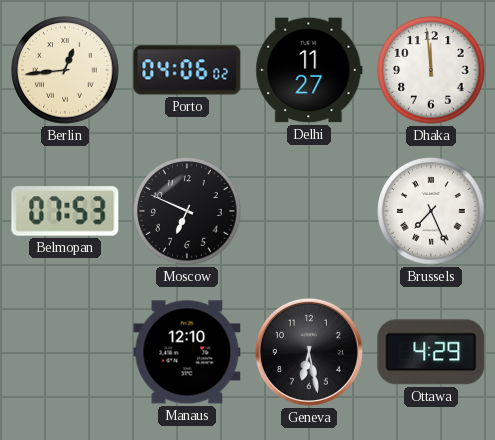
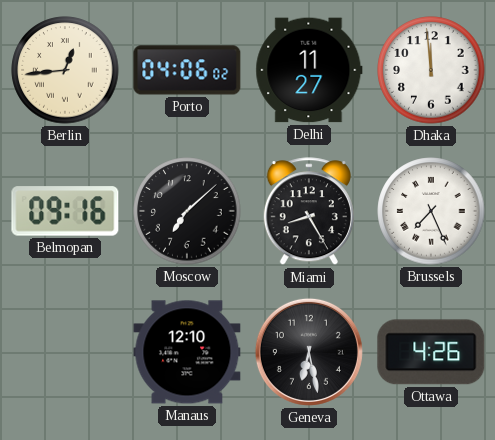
Belmopan: 07:53 -> 09:16
Moscow: 6:49 -> 7:08
Miami: none -> 8:25
Ottawa: 4:29 -> 4:26
